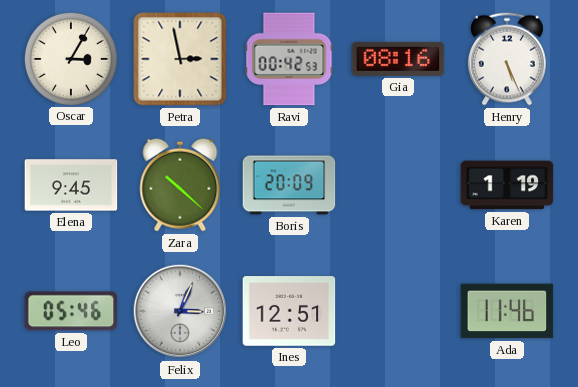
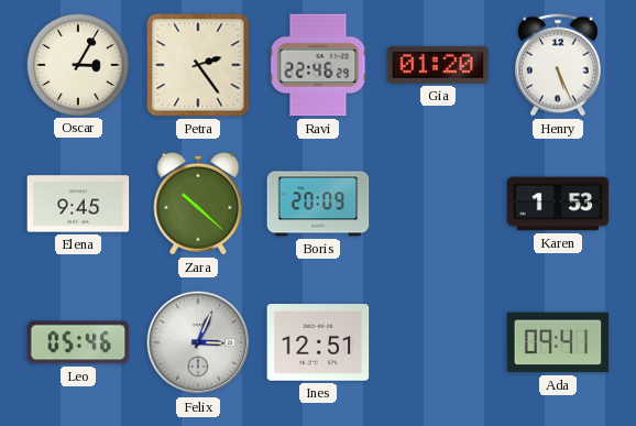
Petra: 2:58 -> 2:24
Ravi: 00:42 -> 22:46
Gia: 08:16 -> 01:20
Karen: 1:19 -> 1:53
Ada: 11:46 -> 09:41
